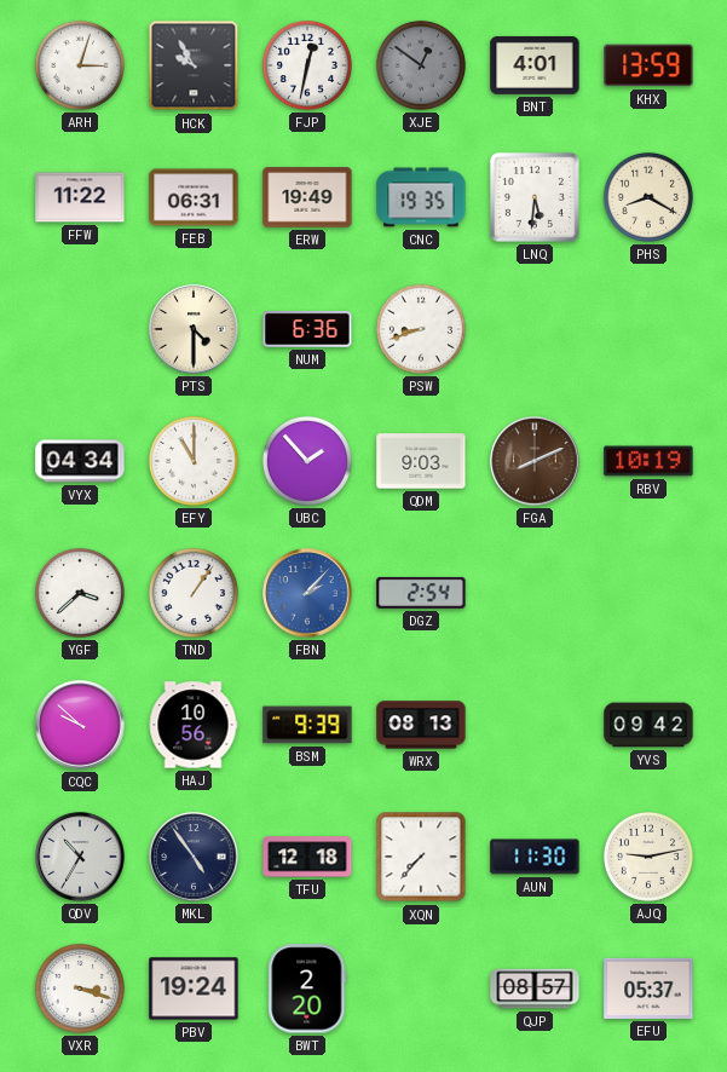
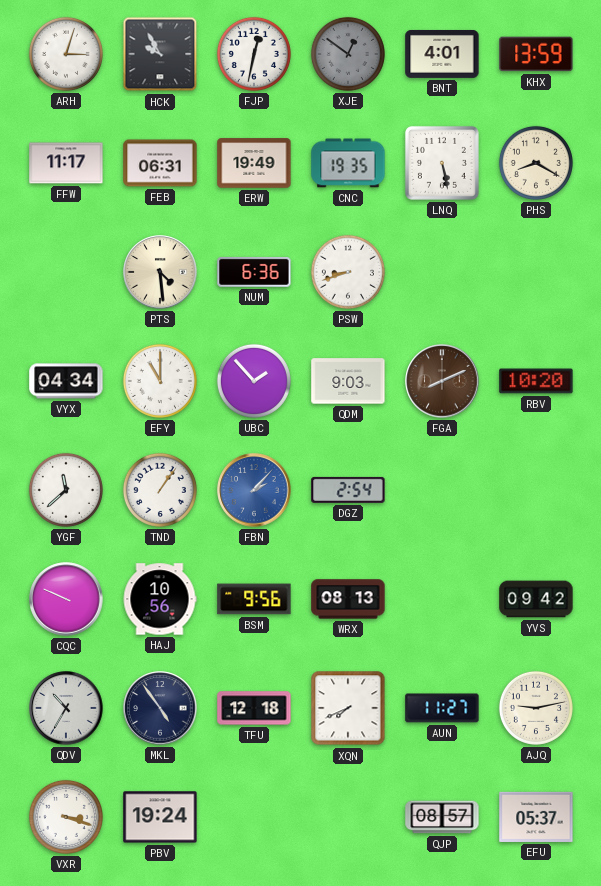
FFW: 11:22 -> 11:17
LNQ: 5:31 -> 5:28
PTS: 4:30 -> 4:29
RBV: 10:19 -> 10:20
YGF: 3:38 -> 11:38
CQC: 9:52 -> 9:49
BSM: 9:39 -> 9:56
XQN: 7:37 -> 7:41
AUN: 11:30 -> 11:27
BWT: 2:20 -> none
